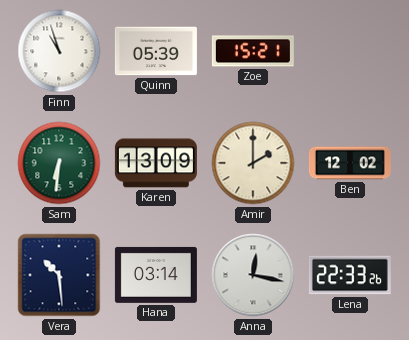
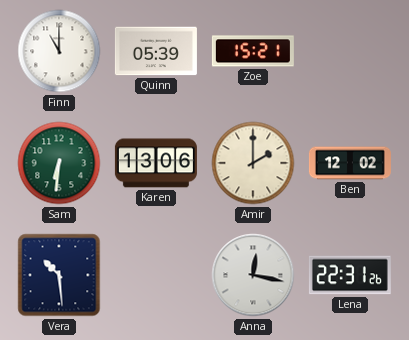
Finn: 10:57 -> 11:00
Karen: 13:09 -> 13:06
Hana: 03:14 -> none
Lena: 22:33 -> 22:31
